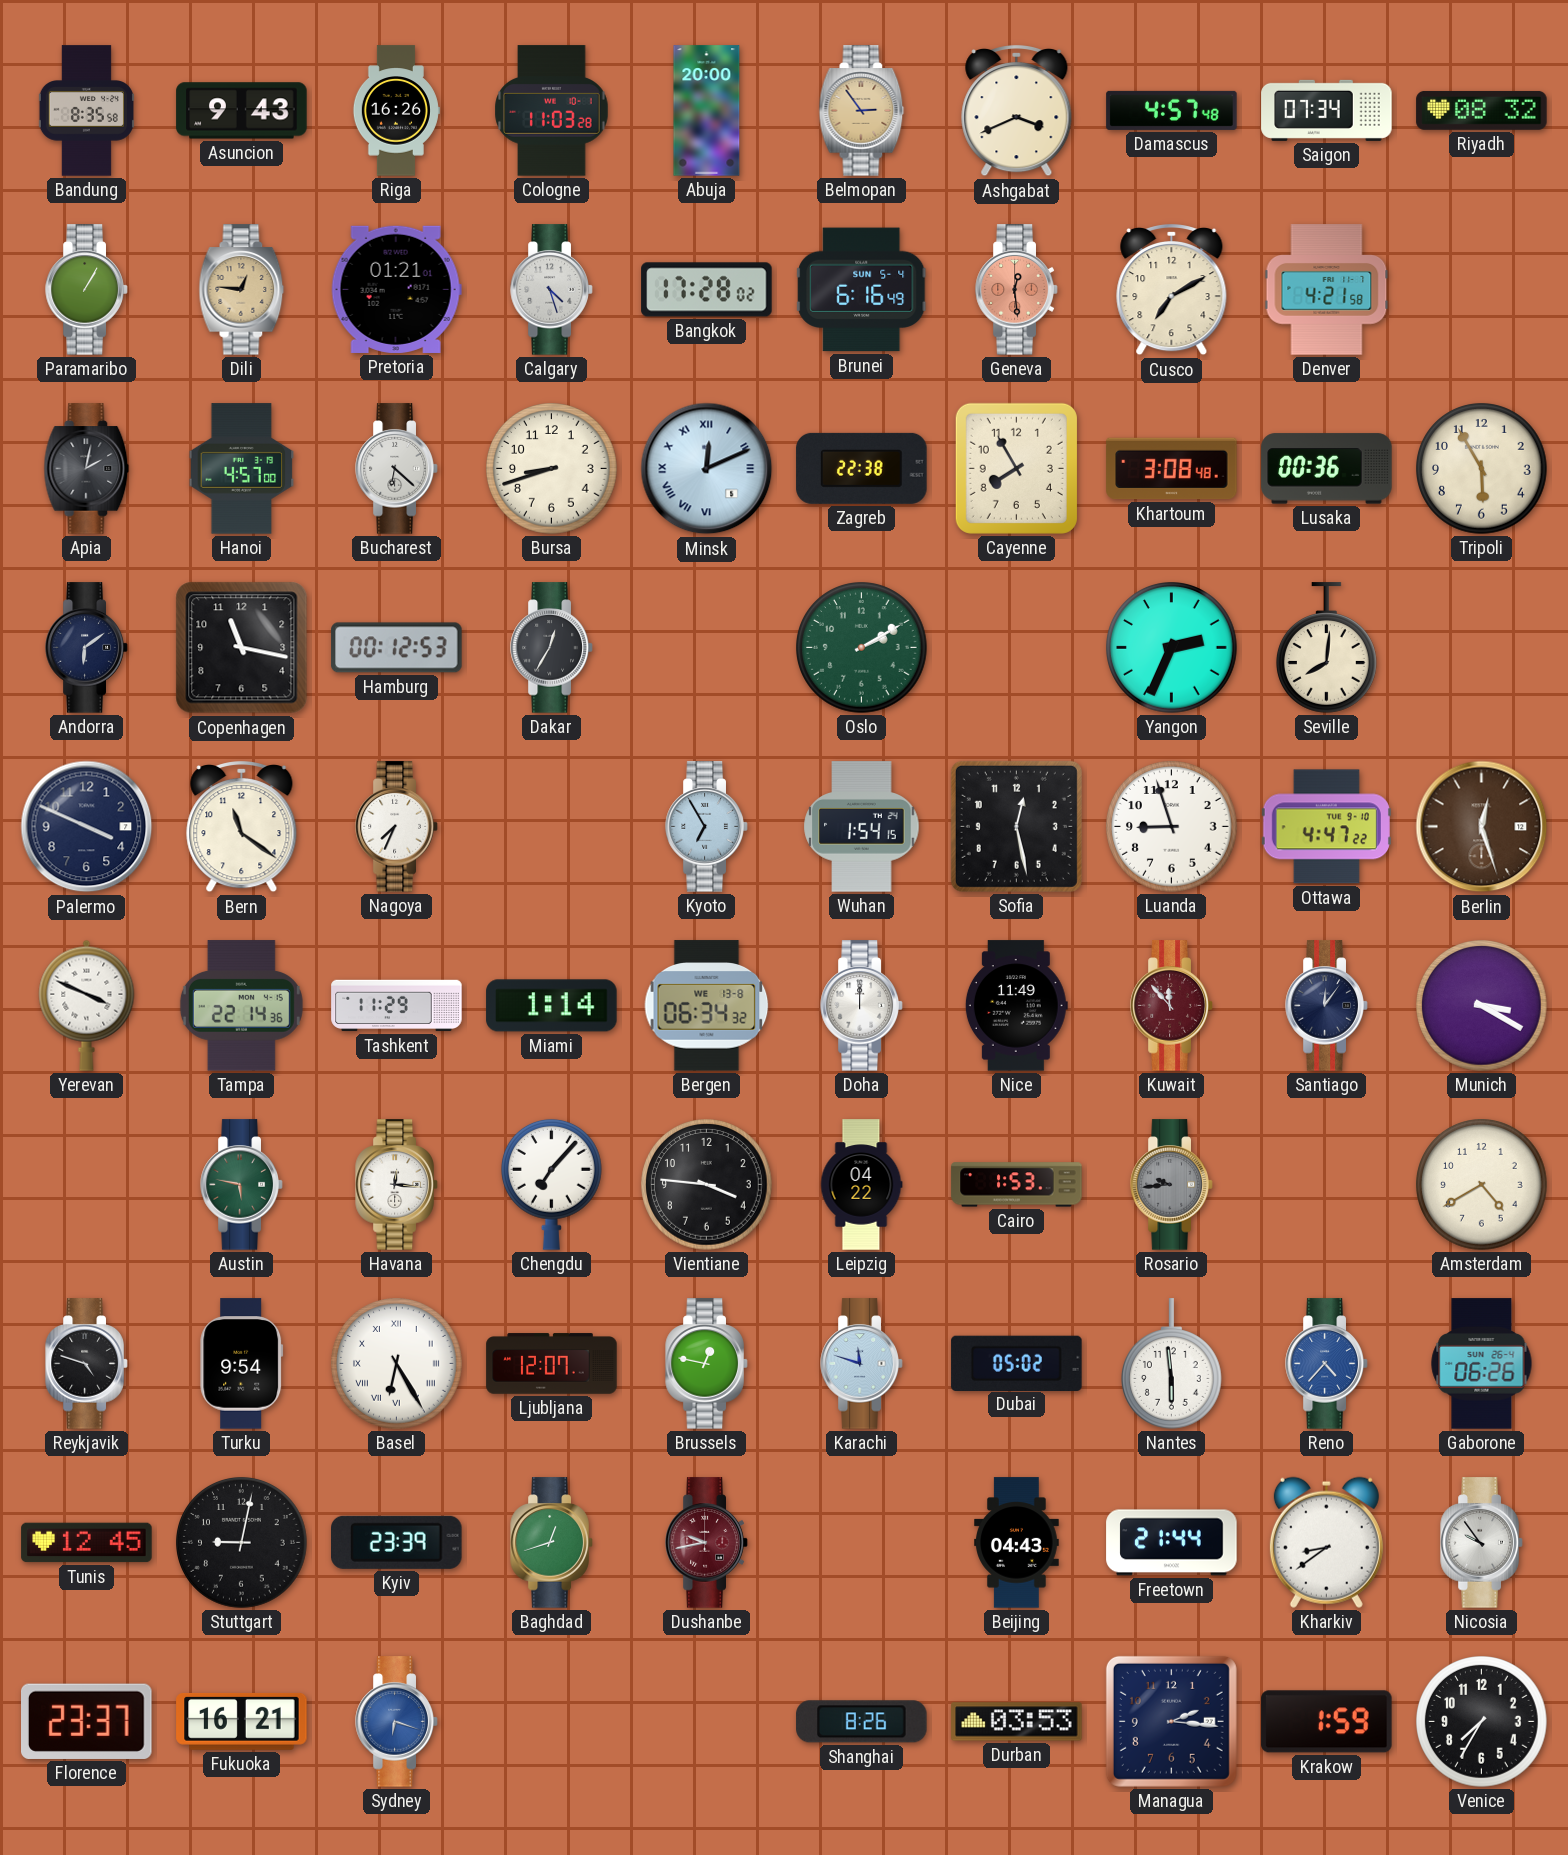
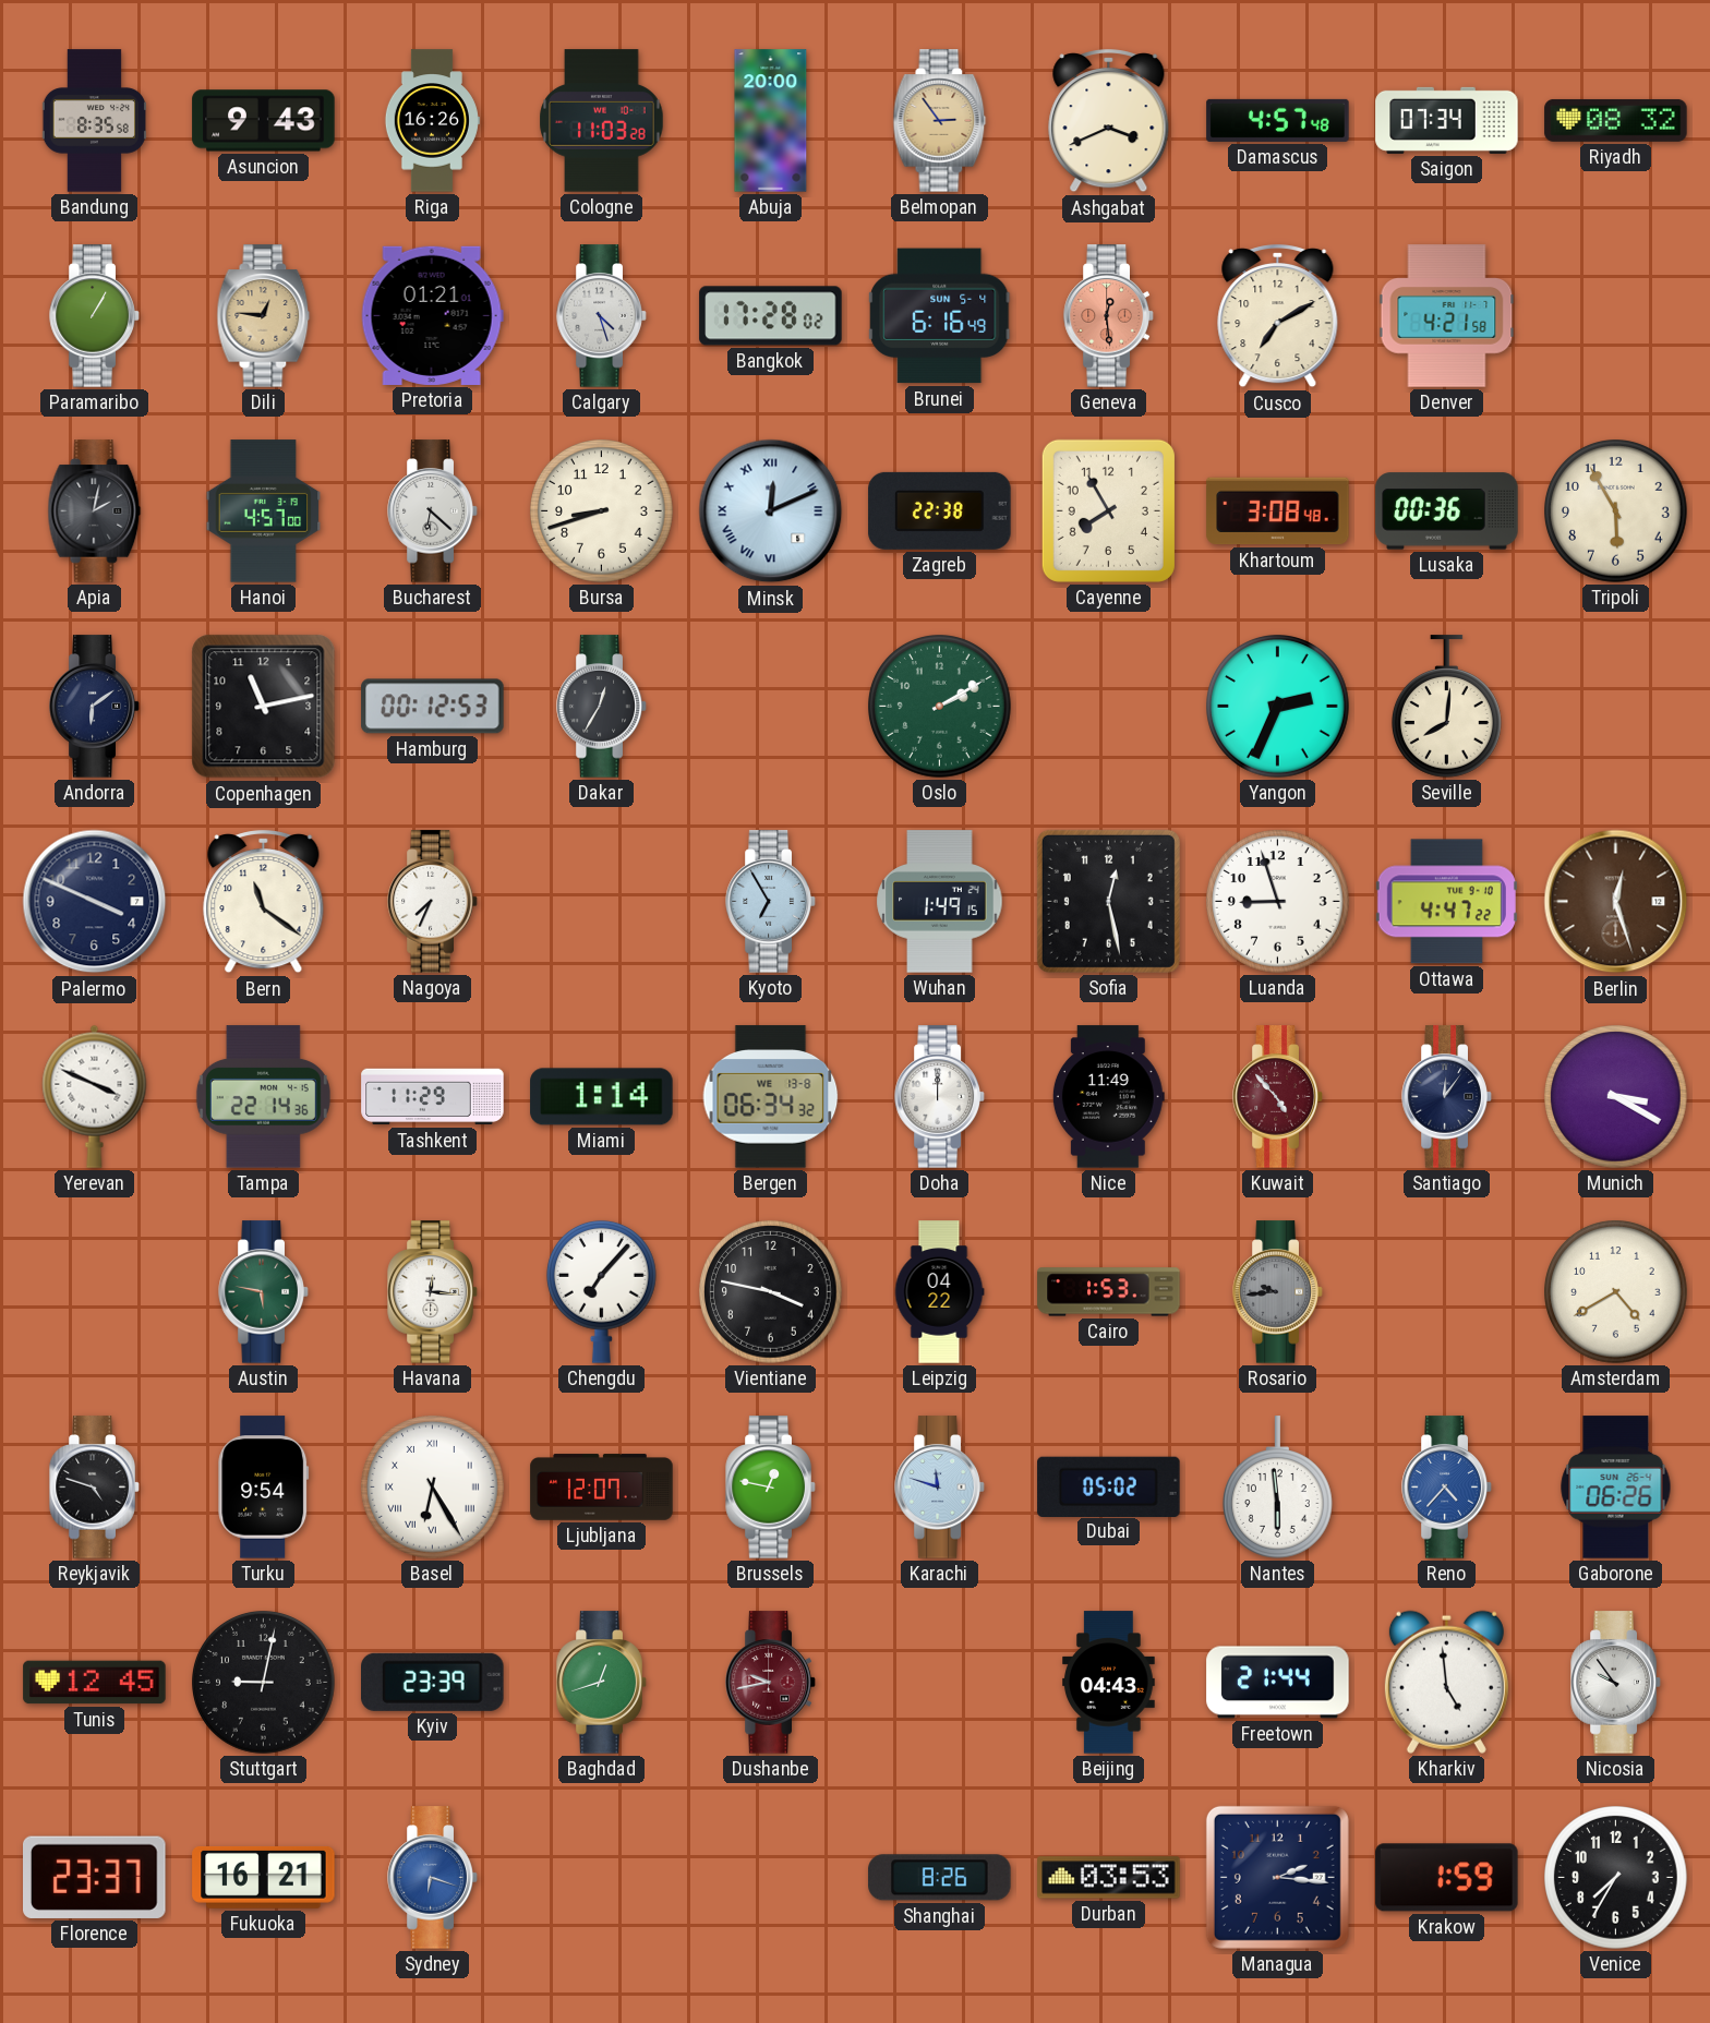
Copenhagen: 11:17 -> 11:13
Wuhan: 1:54 -> 1:49
Kuwait: 11:53 -> 4:53
Vientiane: 3:46 -> 3:47
Kharkiv: 8:39 -> 4:59
